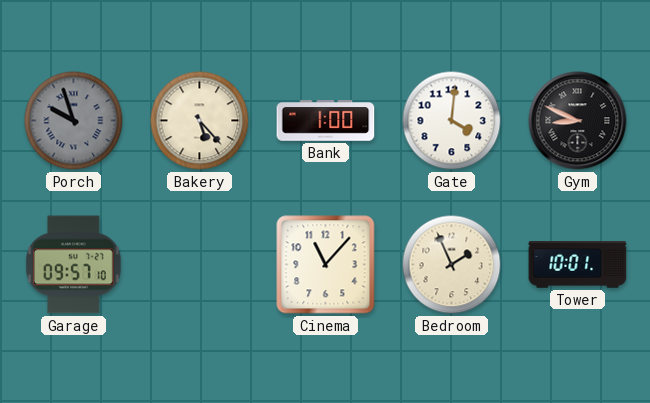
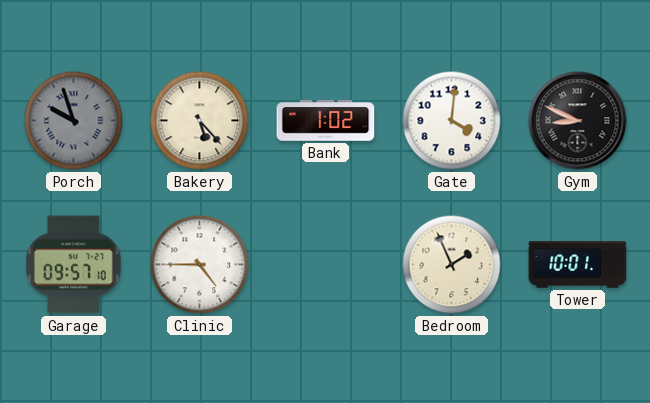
Bank: 1:00 -> 1:02
Clinic: none -> 4:45
Cinema: 11:07 -> none
